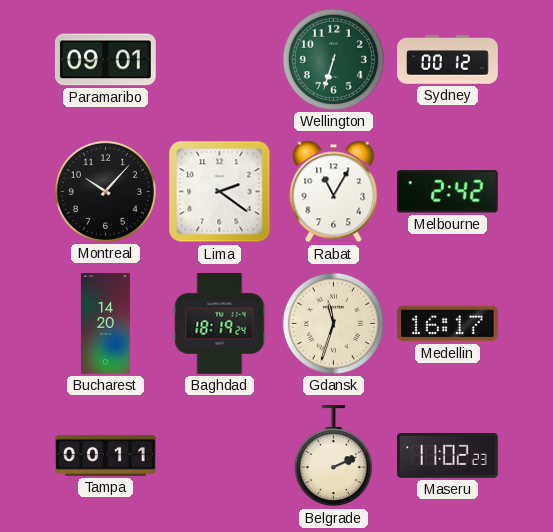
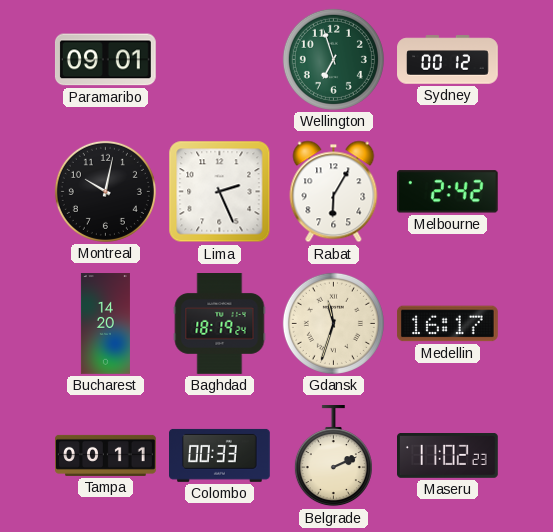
Wellington: 6:33 -> 6:57
Montreal: 10:07 -> 10:02
Lima: 2:21 -> 2:26
Rabat: 11:05 -> 6:05
Colombo: none -> 00:33
